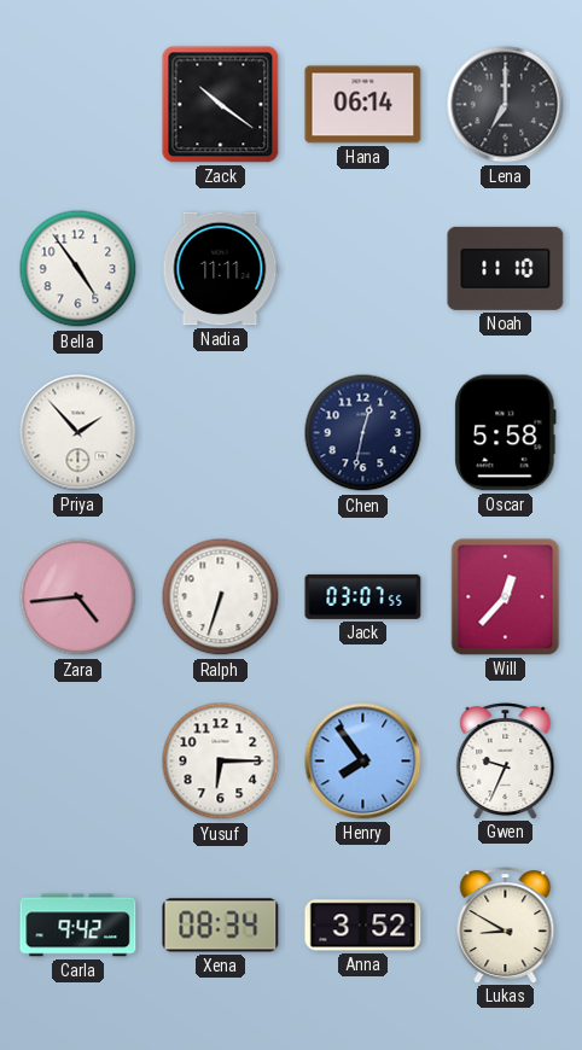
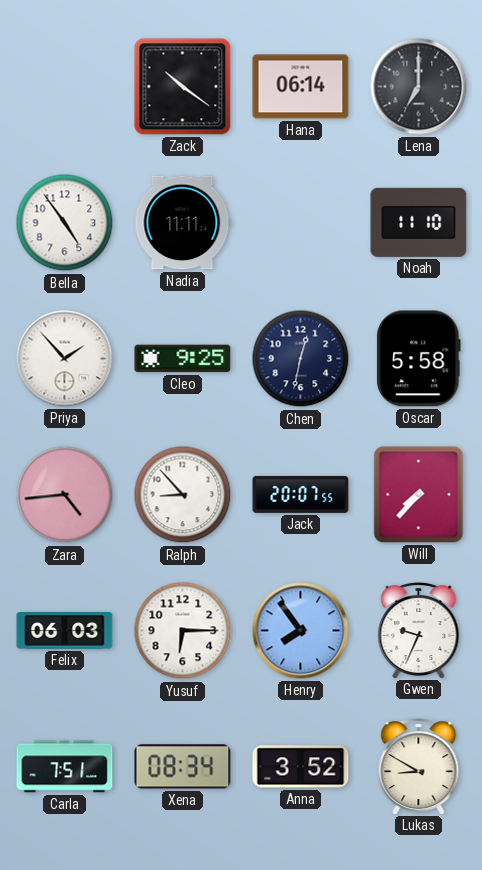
Cleo: none -> 9:25
Ralph: 6:33 -> 8:53
Jack: 03:07 -> 20:07
Will: 12:37 -> 7:37
Felix: none -> 06:03
Carla: 9:42 -> 7:51
